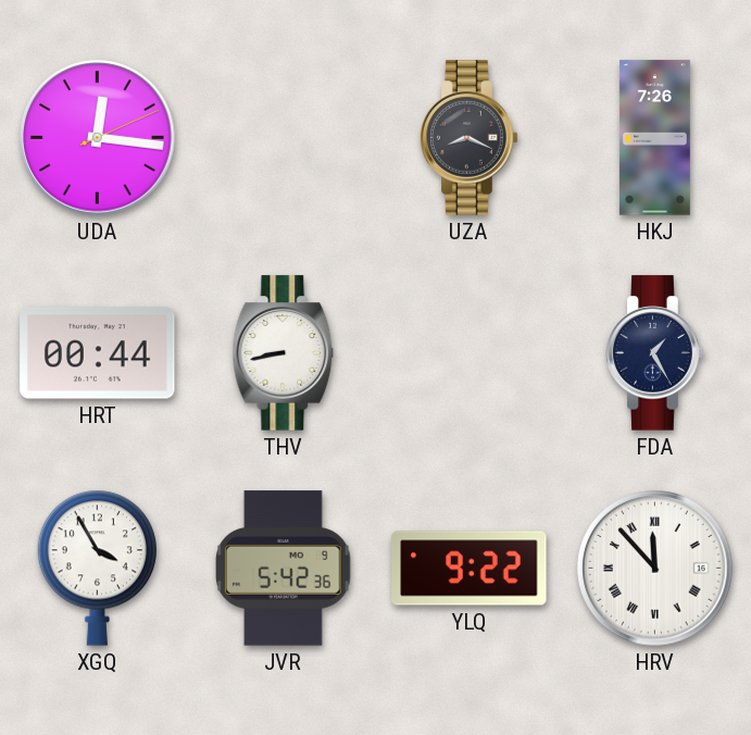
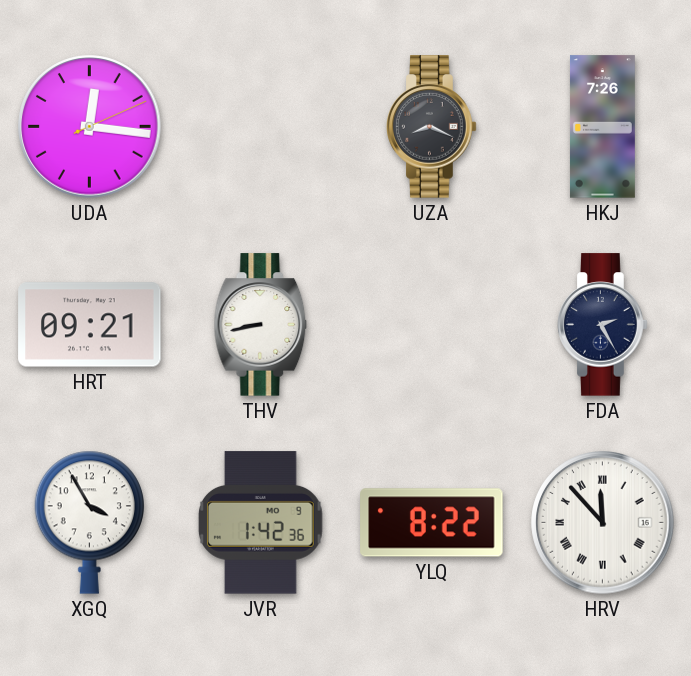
HRT: 00:44 -> 09:21
FDA: 1:25 -> 2:25
JVR: 5:42 -> 1:42
YLQ: 9:22 -> 8:22
